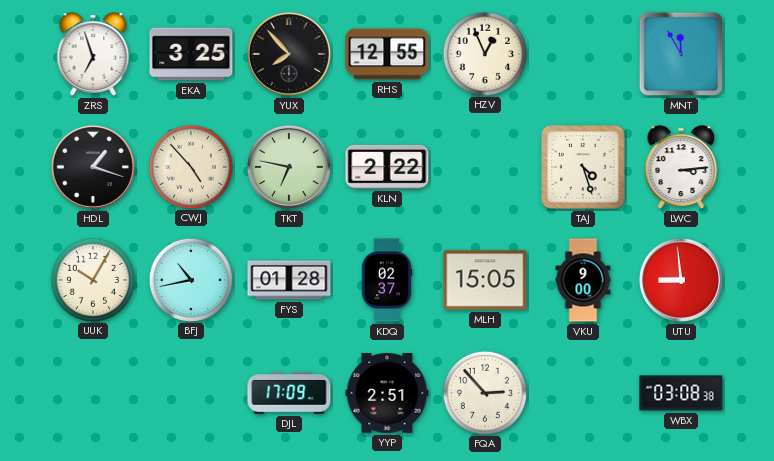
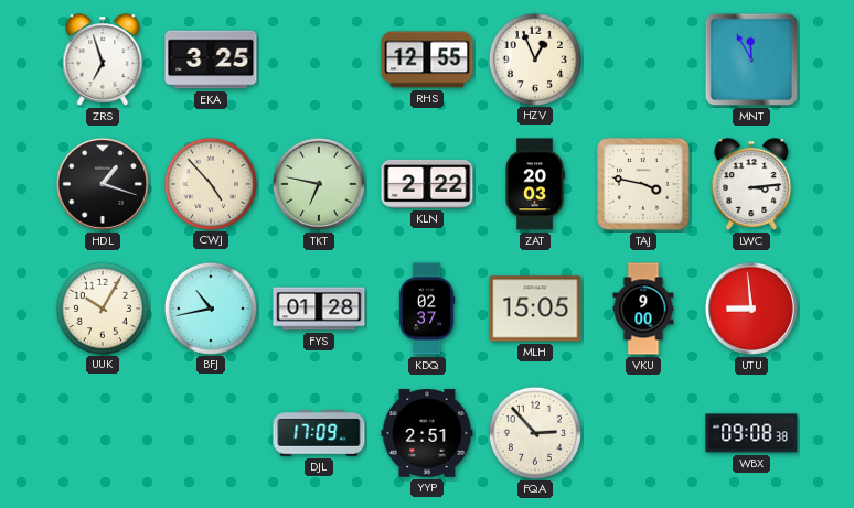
YUX: 7:53 -> none
ZAT: none -> 20:03
TAJ: 4:27 -> 3:47
WBX: 03:08 -> 09:08
